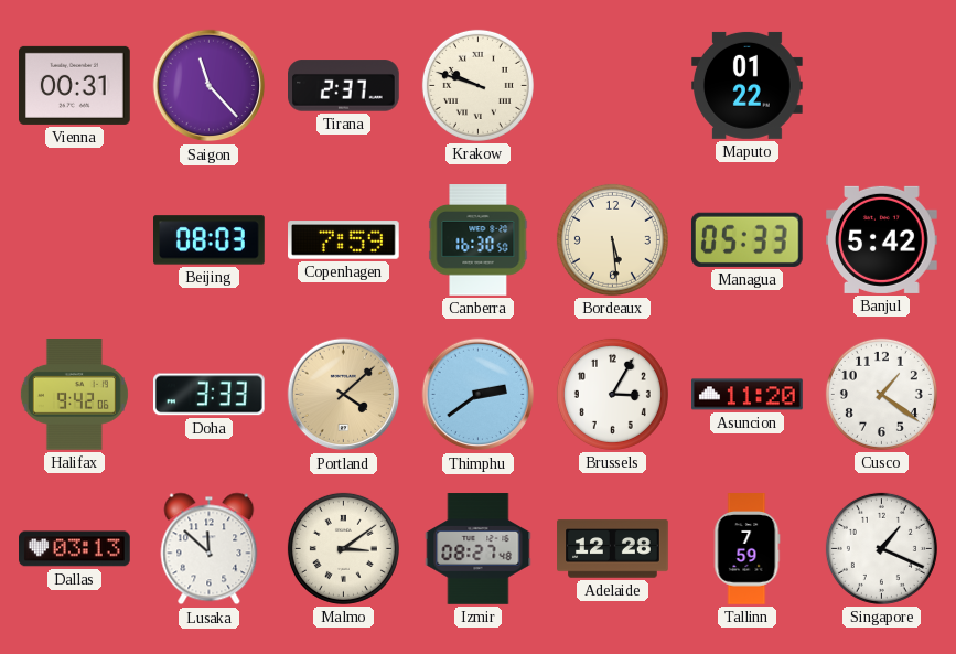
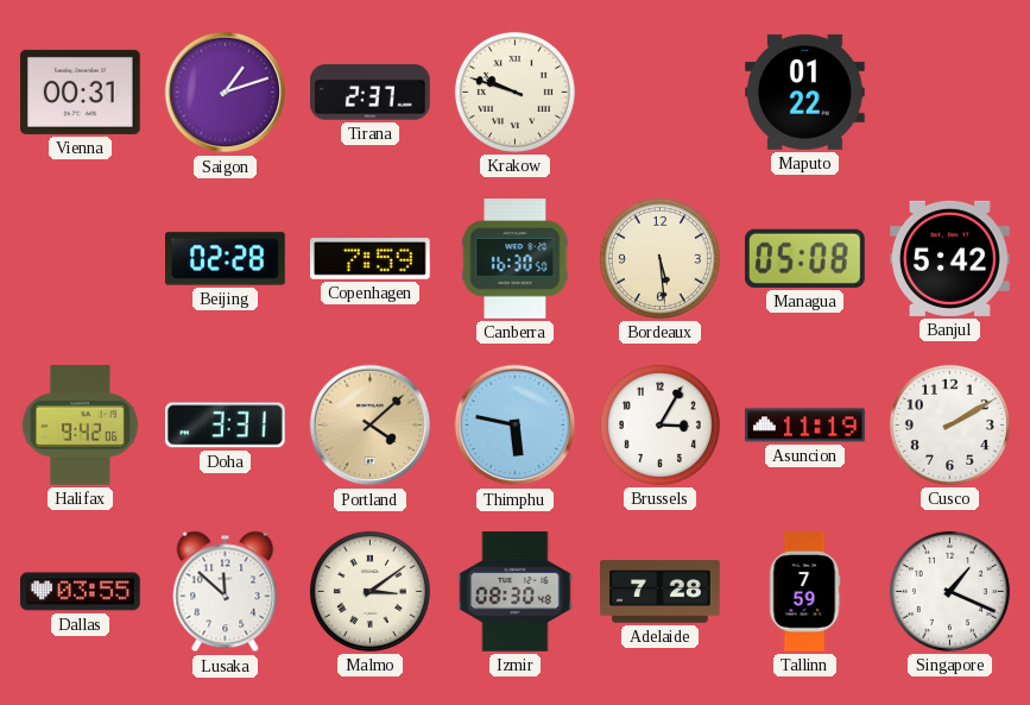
Saigon: 11:23 -> 1:12
Beijing: 08:03 -> 02:28
Managua: 05:33 -> 05:08
Doha: 3:33 -> 3:31
Thimphu: 2:39 -> 5:47
Asuncion: 11:20 -> 11:19
Cusco: 1:21 -> 2:10
Dallas: 03:13 -> 03:55
Izmir: 08:27 -> 08:30
Adelaide: 12:28 -> 7:28
